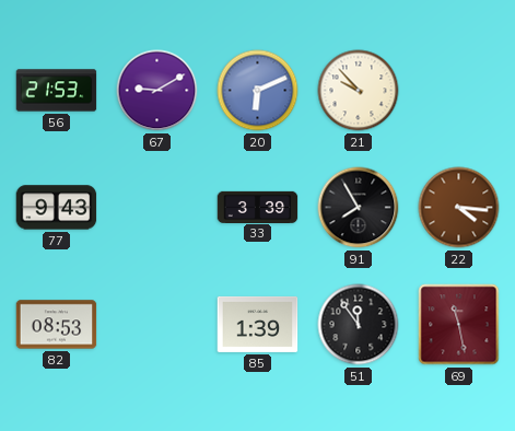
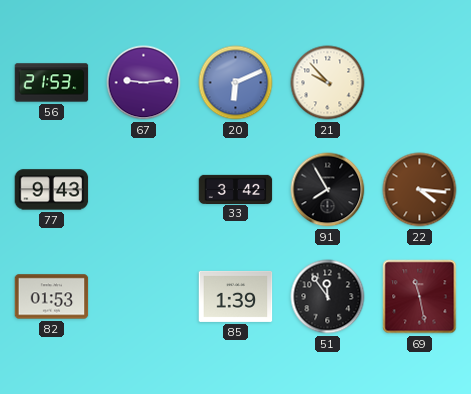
67: 9:10 -> 9:14
33: 3:39 -> 3:42
82: 08:53 -> 01:53
